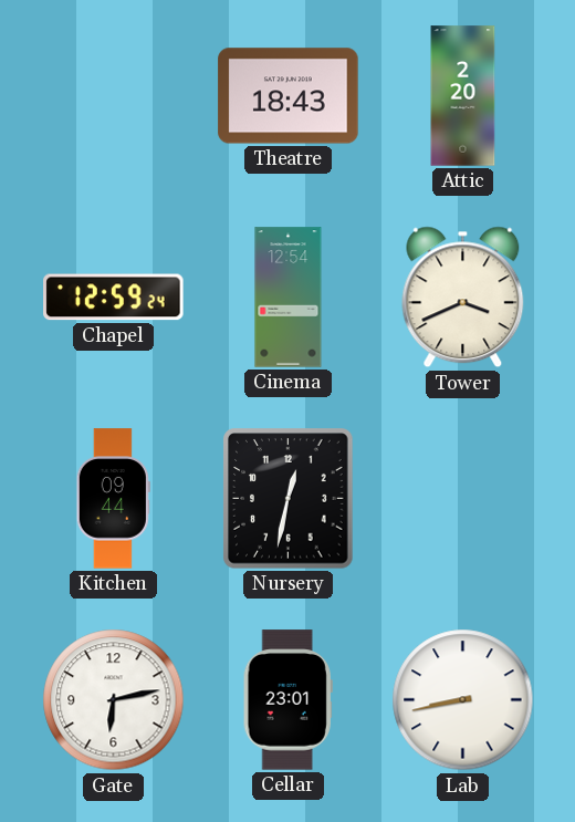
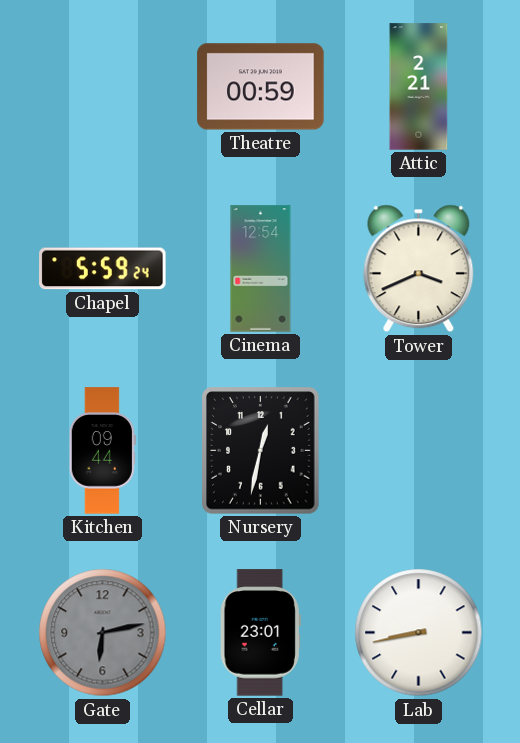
Theatre: 18:43 -> 00:59
Attic: 2:20 -> 2:21
Chapel: 12:59 -> 5:59
Gate dial: white -> grey
